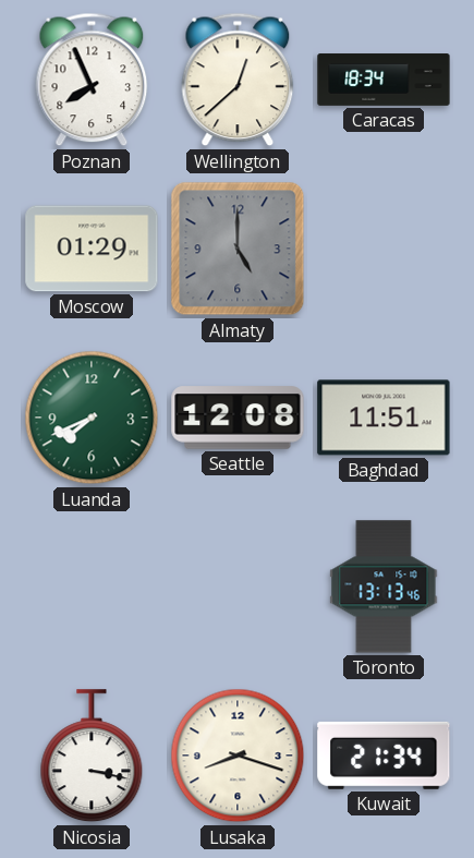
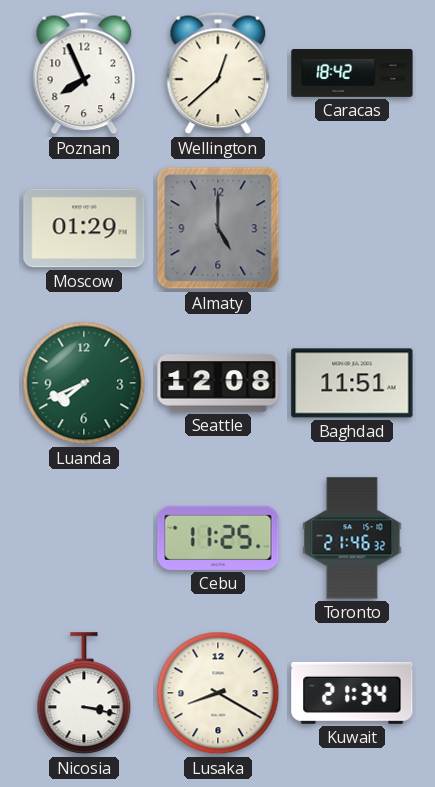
Caracas: 18:34 -> 18:42
Cebu: none -> 11:25
Toronto: 13:13 -> 21:46
Lusaka: 8:18 -> 8:20
